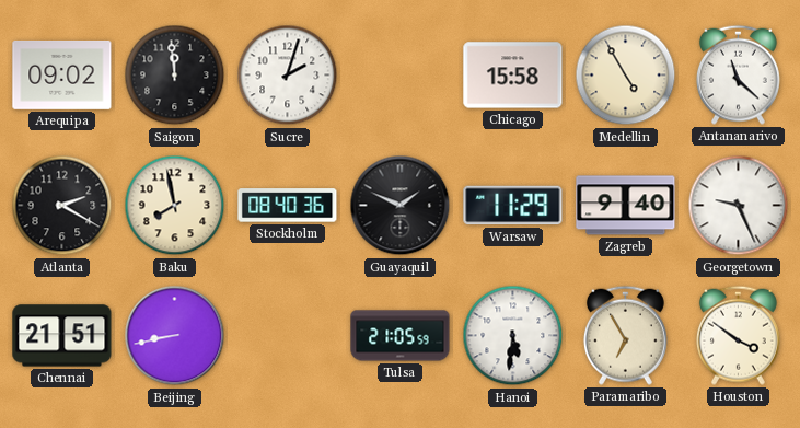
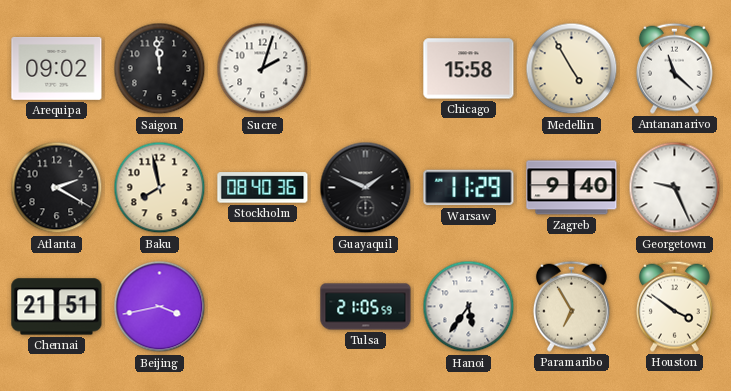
Beijing: 8:43 -> 3:43
Hanoi: 5:31 -> 5:36
